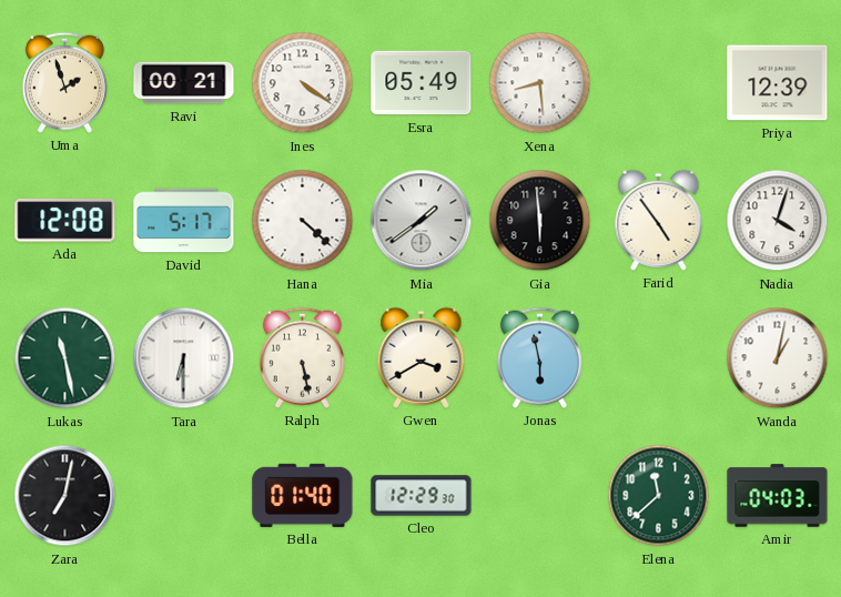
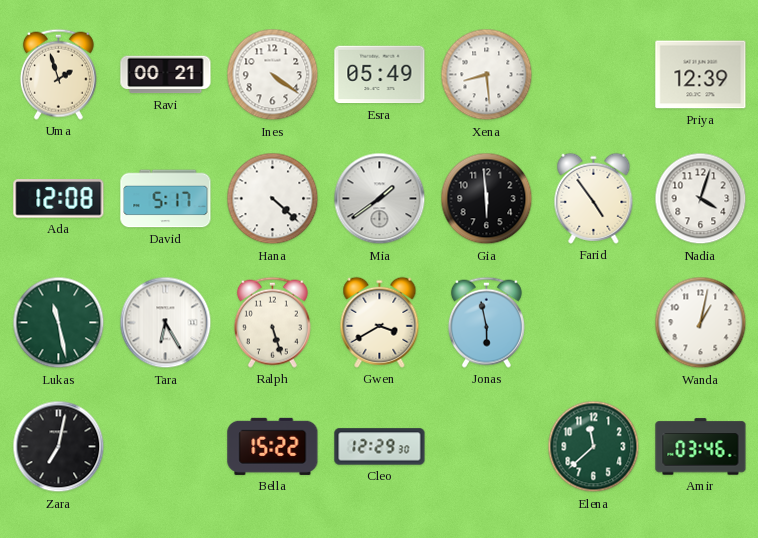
Tara: 6:30 -> 6:25
Ralph: 5:28 -> 5:27
Bella: 01:40 -> 15:22
Amir: 04:03 -> 03:46
